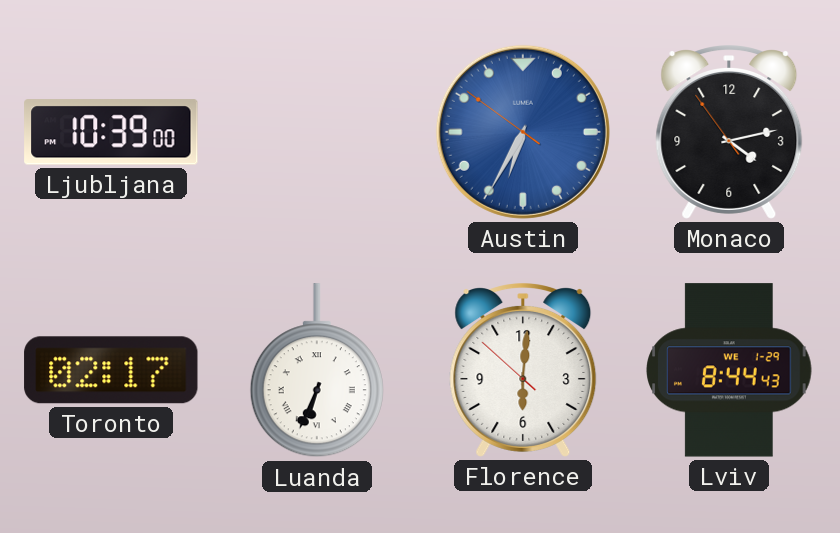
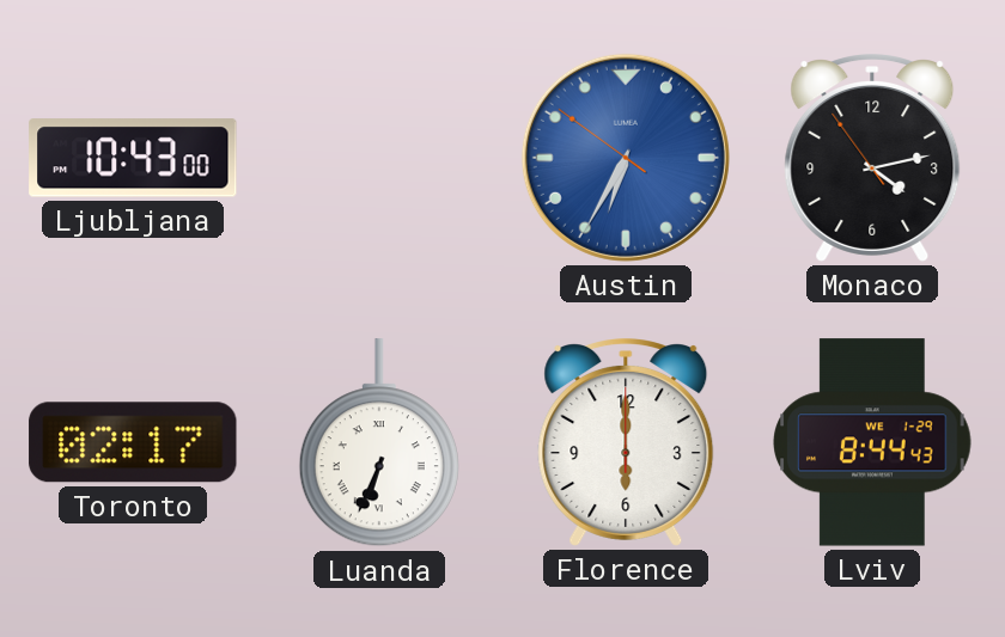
Ljubljana: 10:39 -> 10:43
Florence: 6:00:52 -> 6:00:00
